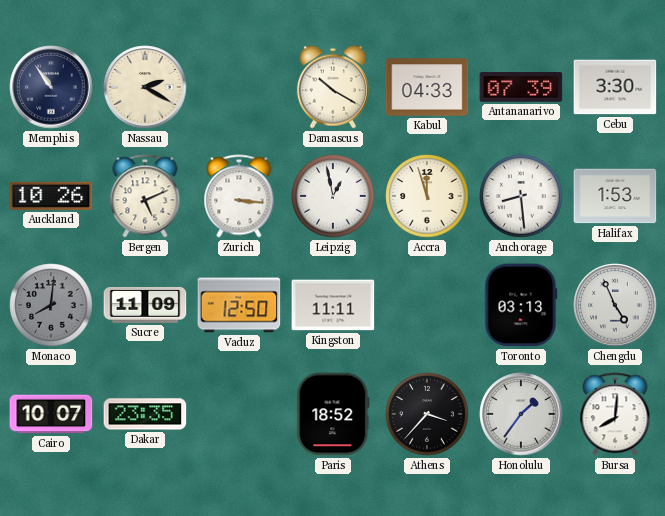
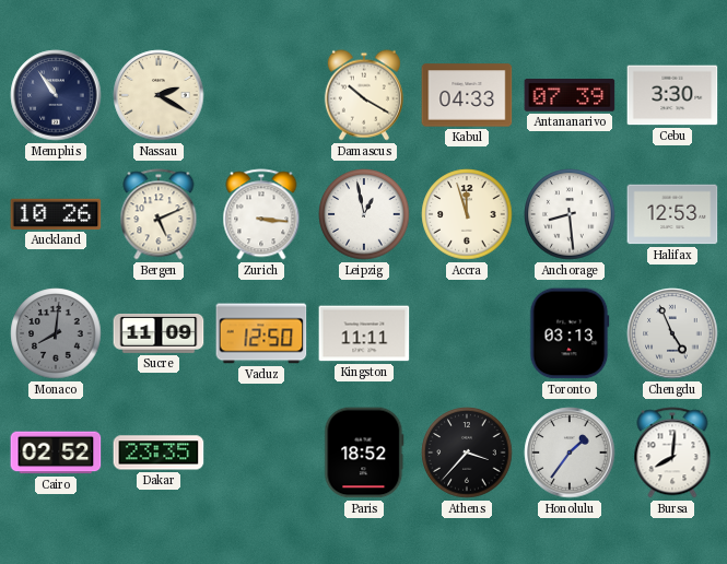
Halifax: 1:53 -> 12:53
Cairo: 10:07 -> 02:52
